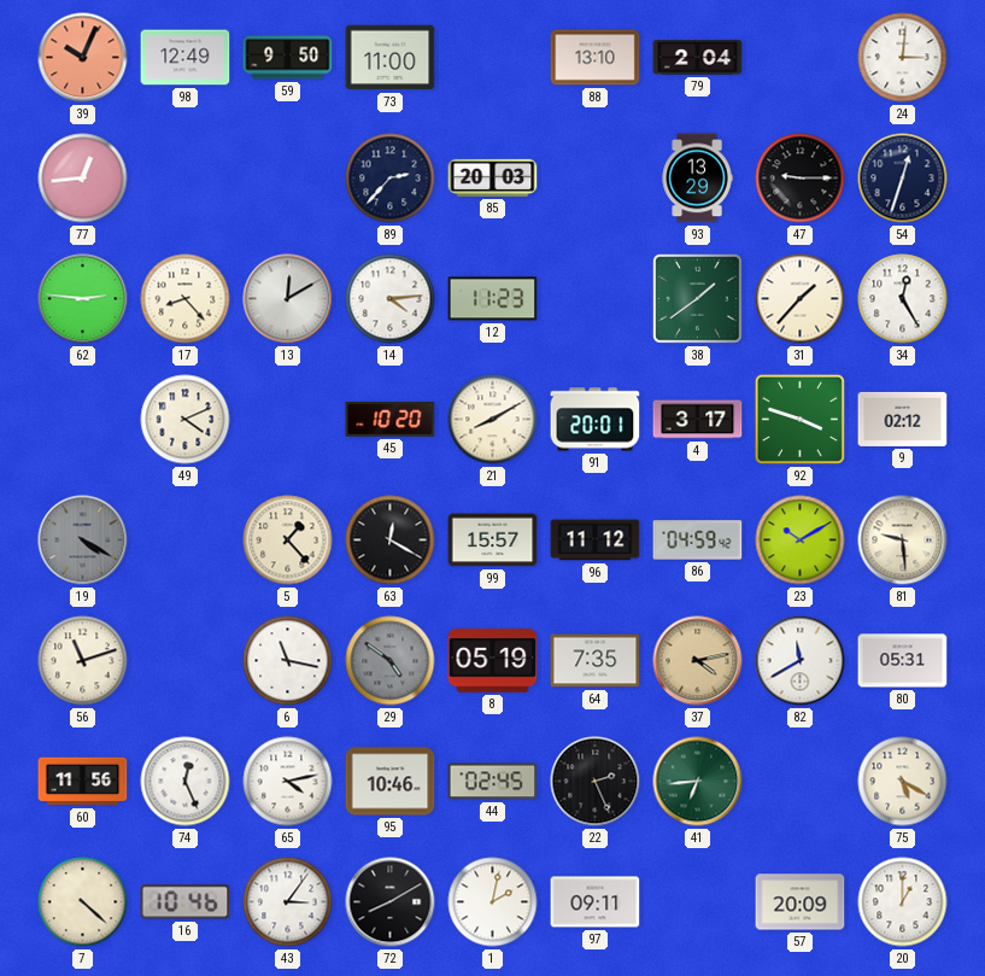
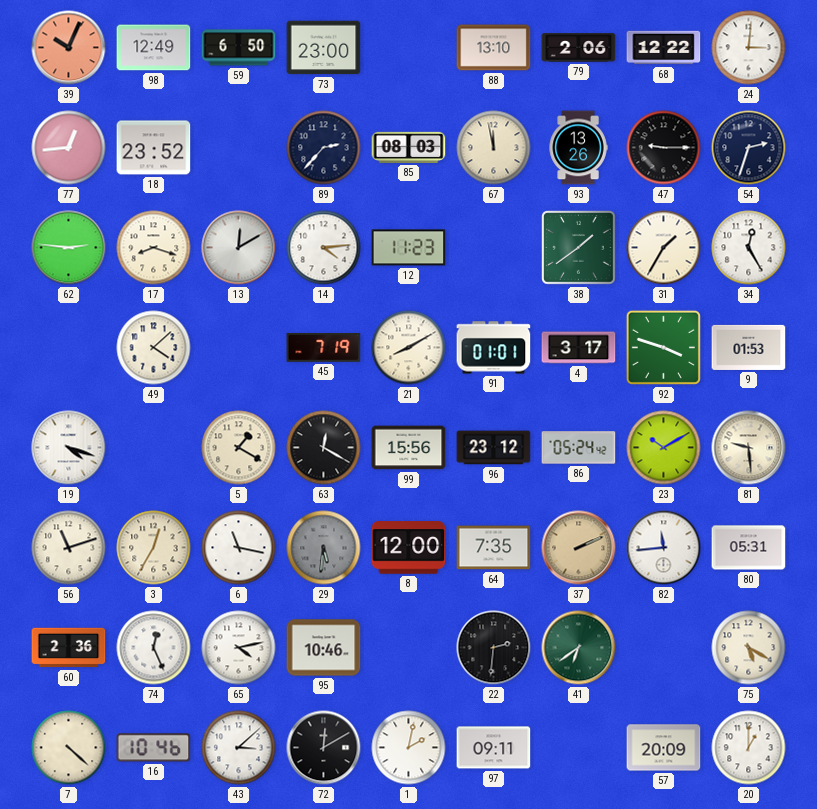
59: 9:50 -> 6:50
73: 11:00 -> 23:00
79: 2:04 -> 2:06
68: none -> 12:22
18: none -> 23:52
85: 20:03 -> 08:03
67: none -> 11:58
93: 13:29 -> 13:26
54: 12:33 -> 2:33
17: 8:23 -> 8:18
31: 1:37 -> 1:35
49: 4:11 -> 4:08
45: 10:20 -> 7:19
91: 20:01 -> 01:01
9: 02:12 -> 01:53
19: 4:20 -> 4:18
19 dial: grey -> white
5: 1:23 -> 1:20
99: 15:57 -> 15:56
96: 11:12 -> 23:12
86: 04:59 -> 05:24
3: none -> 12:35
29: 4:51 -> 5:31
8: 05:19 -> 12:00
37: 4:13 -> 2:11
82: 11:40 -> 11:44
60: 11:56 -> 2:36
44: 02:45 -> none
22: 2:26 -> 2:31
41: 6:44 -> 6:39
43: 3:06 -> 3:08
72: 8:10 -> 12:10
